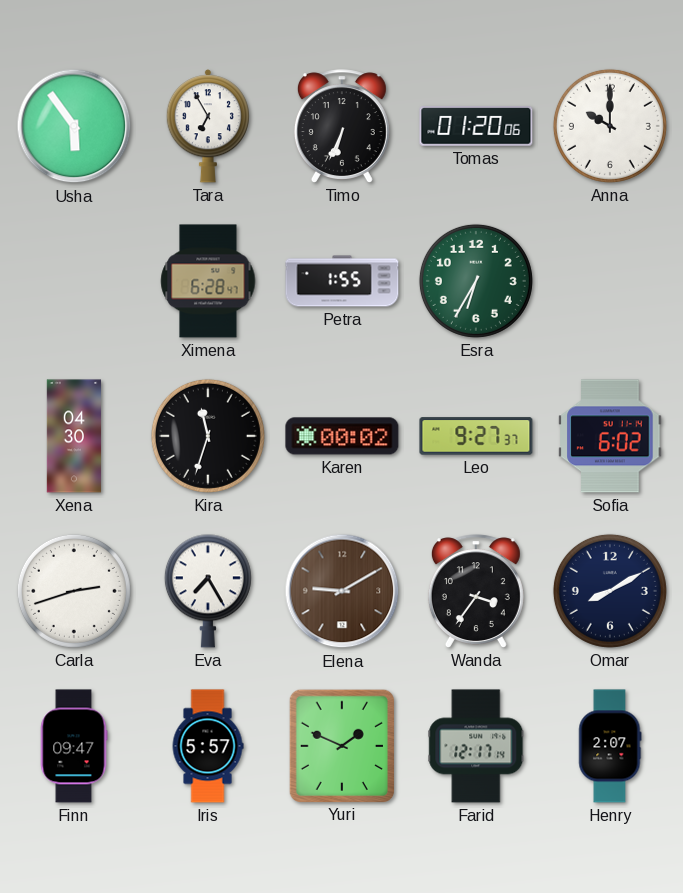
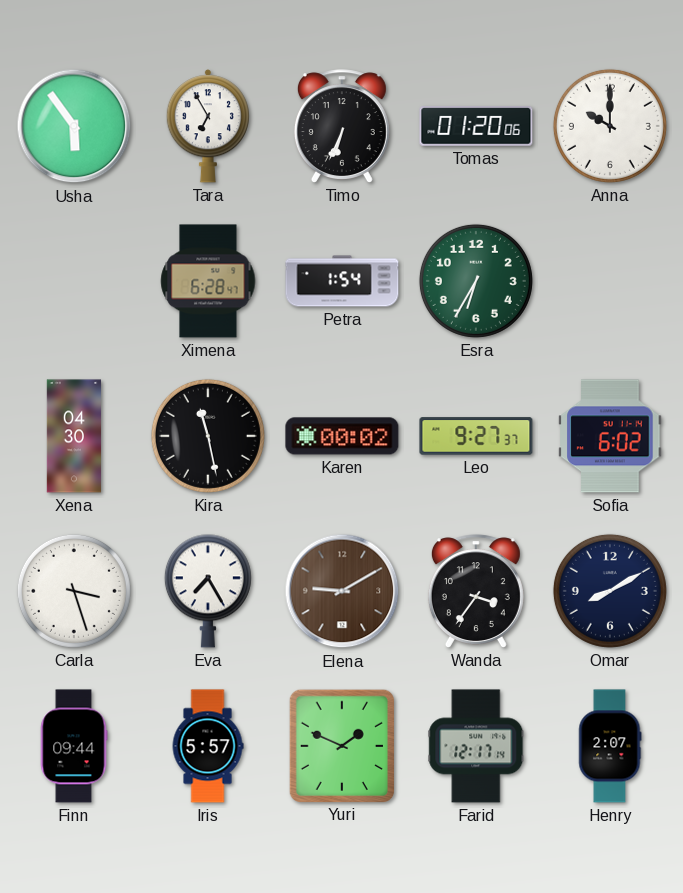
Petra: 1:55 -> 1:54
Kira: 11:33 -> 11:28
Carla: 2:42 -> 3:27
Finn: 09:47 -> 09:44
